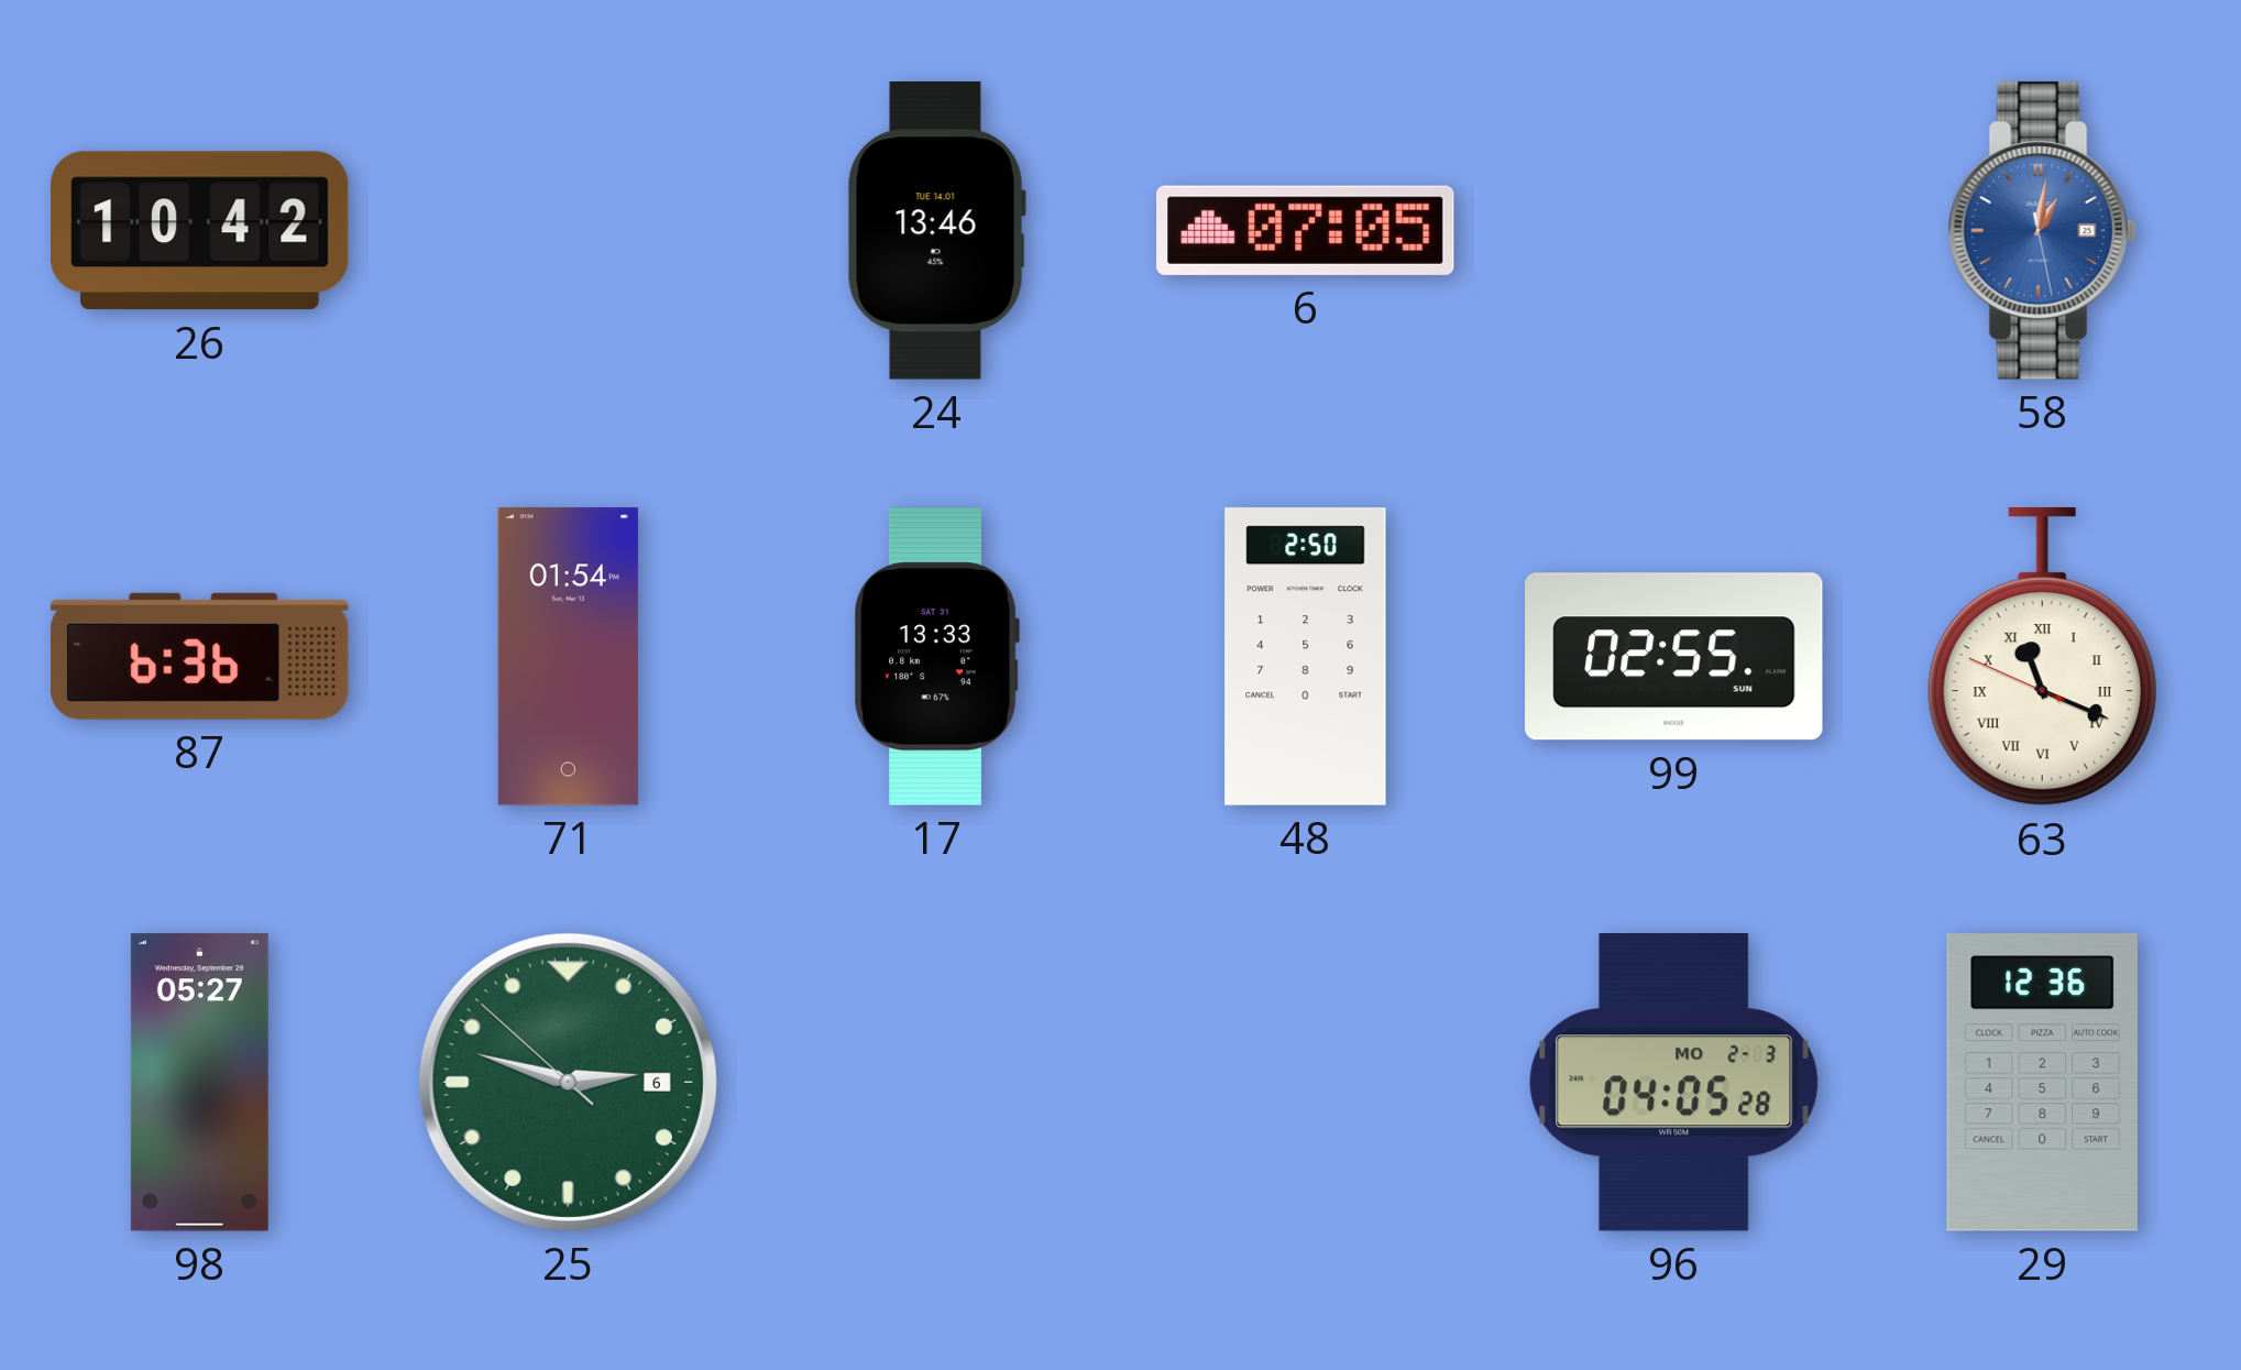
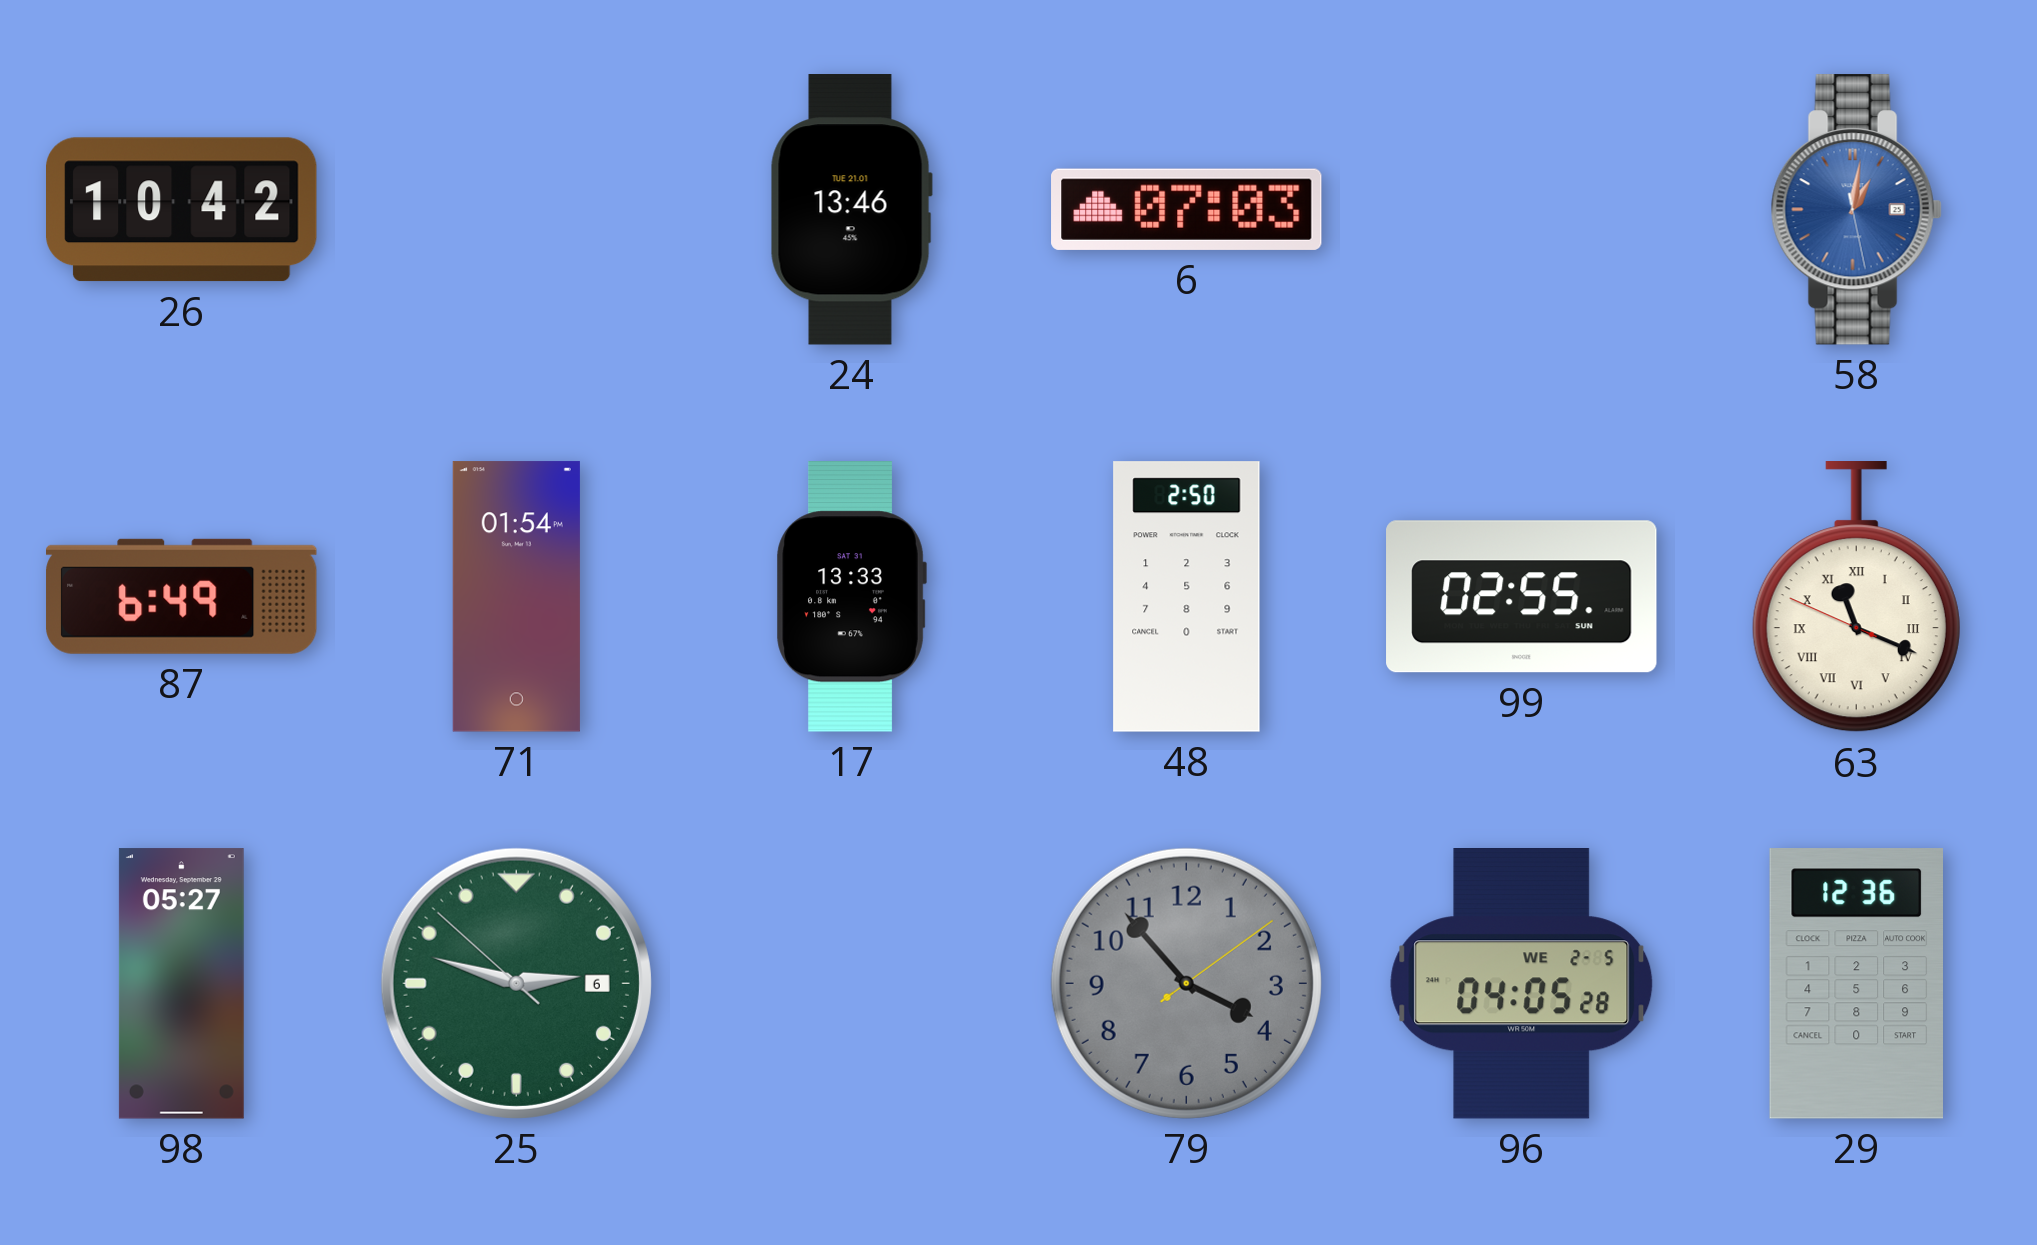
24 date: TUE 14.01 -> TUE 21.01
6: 07:05 -> 07:03
87: 6:36 -> 6:49
79: none -> 3:53
96 date: MO 2-3 -> WE 2-5
